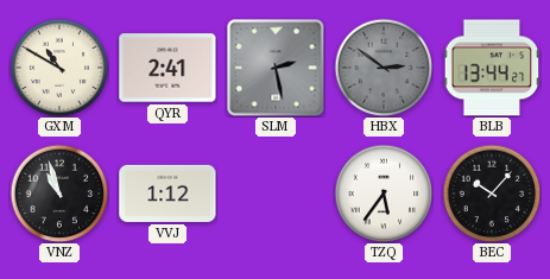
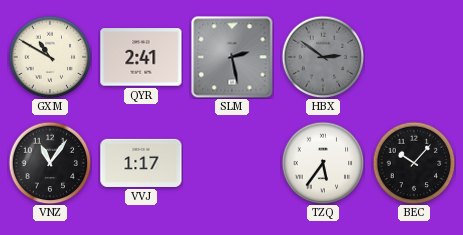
BLB: 13:44 -> none
VNZ: 10:57 -> 11:06
VVJ: 1:12 -> 1:17
